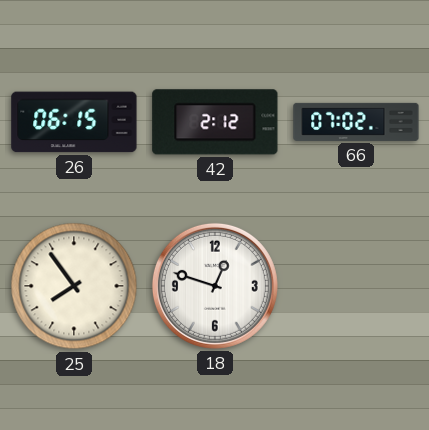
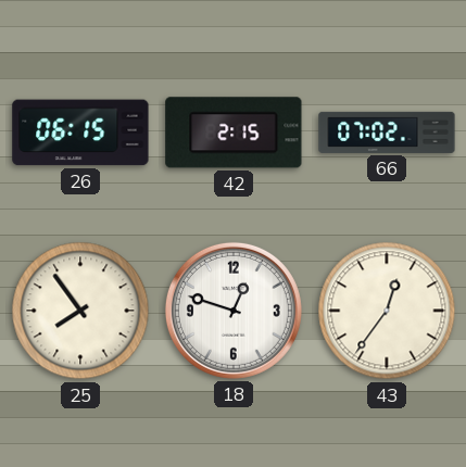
42: 2:12 -> 2:15
43: none -> 12:36
